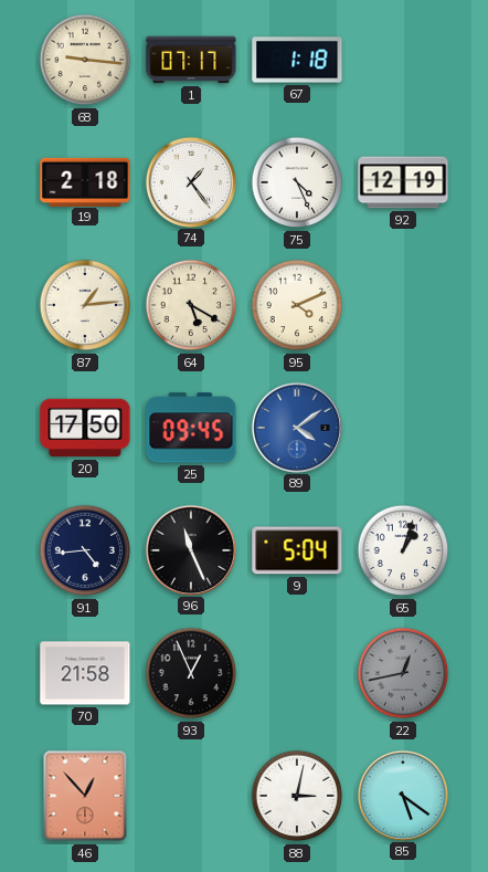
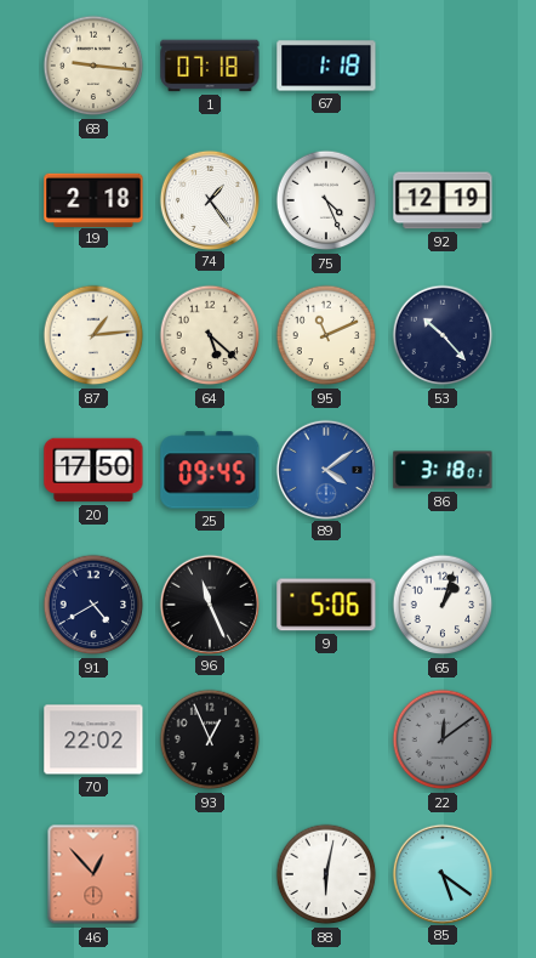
1: 07:17 -> 07:18
64: 5:20 -> 5:22
95: 4:11 -> 11:11
53: none -> 10:23
86: none -> 3:18
91: 4:44 -> 4:40
9: 5:04 -> 5:06
70: 21:58 -> 22:02
22: 12:43 -> 12:09
88: 3:02 -> 6:02
